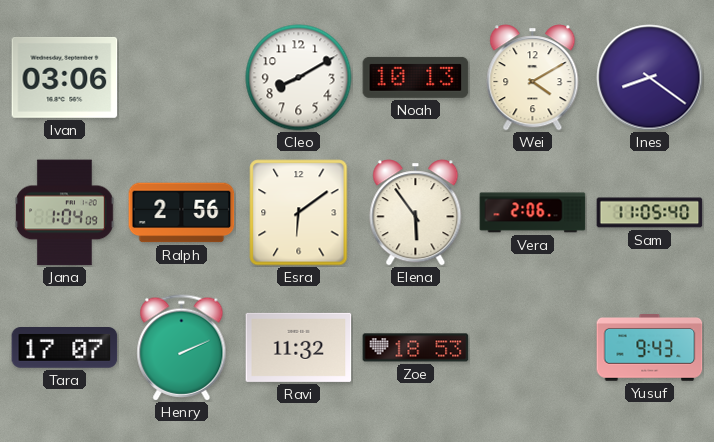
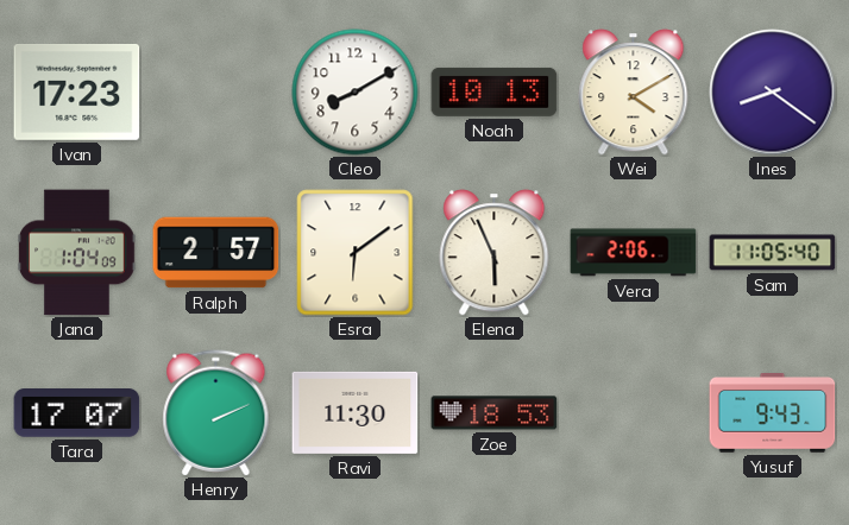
Ivan: 03:06 -> 17:23
Ralph: 2:56 -> 2:57
Elena: 5:54 -> 5:56
Ravi: 11:32 -> 11:30
